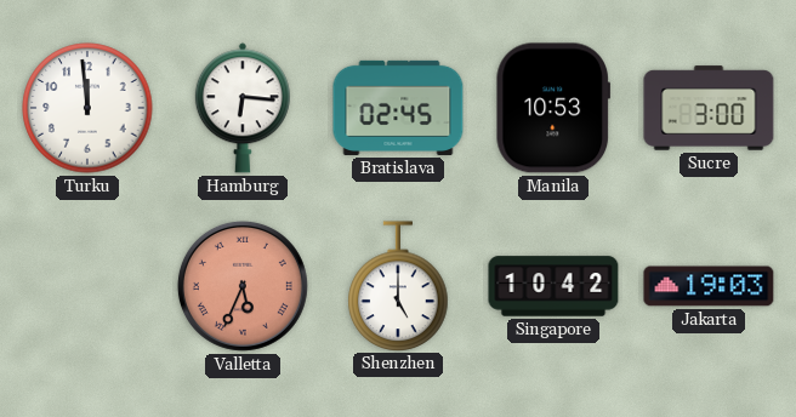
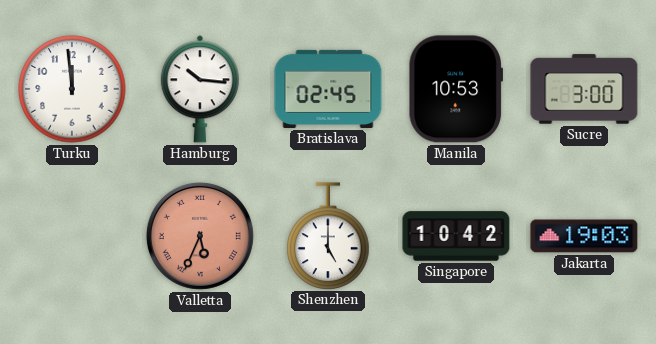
Hamburg: 6:16 -> 10:16
